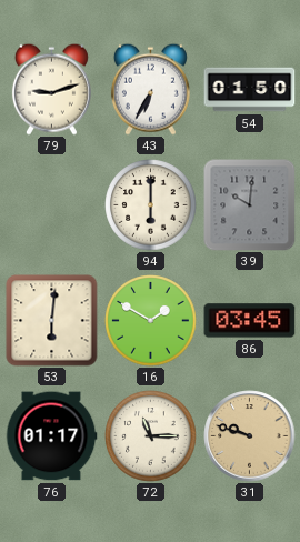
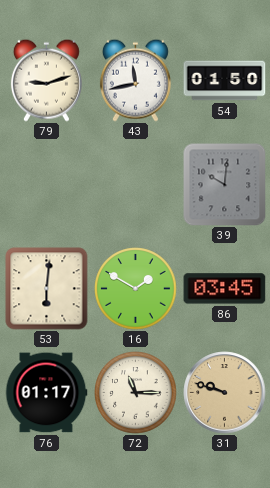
43: 6:35 -> 11:43
94: 6:00 -> none
